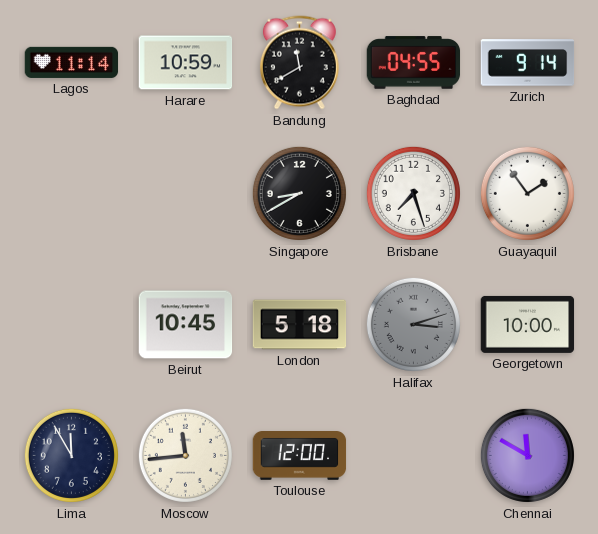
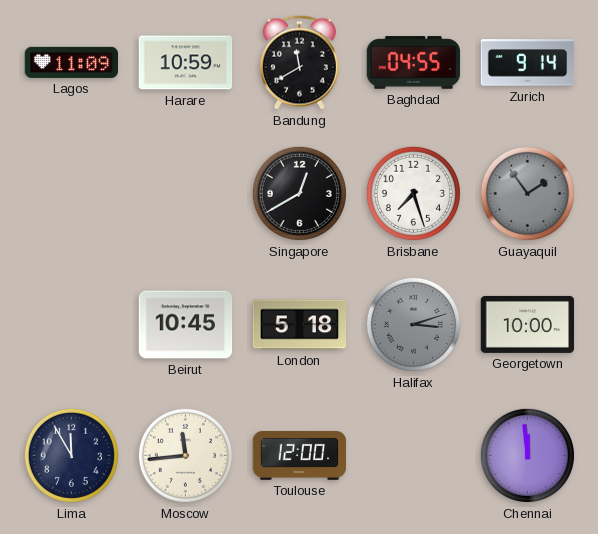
Lagos: 11:14 -> 11:09
Singapore: 8:40 -> 12:40
Guayaquil dial: white -> grey
Chennai: 11:50 -> 11:59
